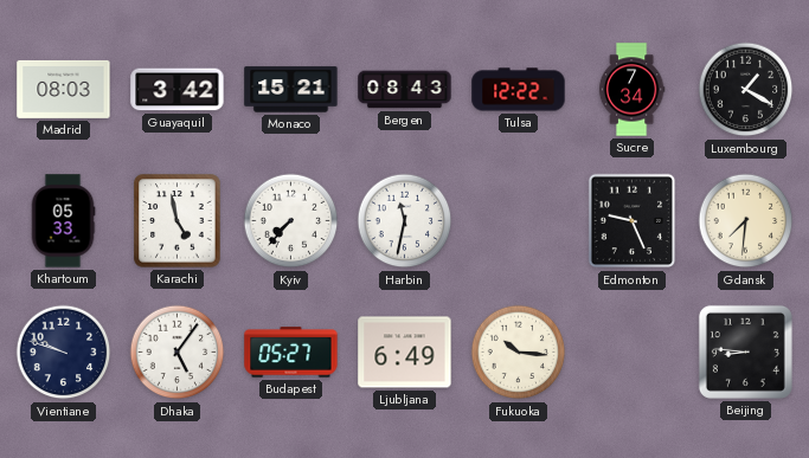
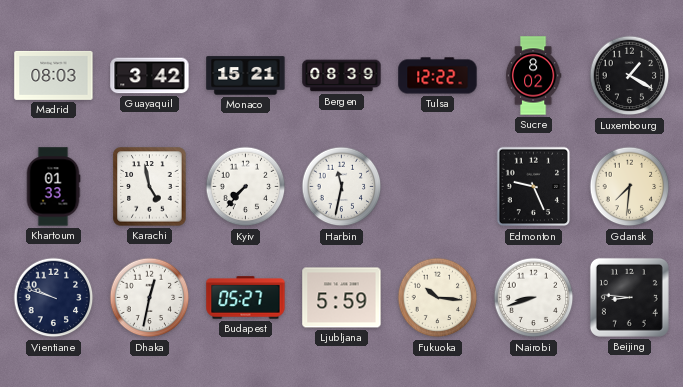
Bergen: 08:43 -> 08:39
Sucre: 7:34 -> 8:02
Khartoum: 05:33 -> 01:33
Dhaka: 5:06 -> 12:32
Ljubljana: 6:49 -> 5:59
Nairobi: none -> 8:42
